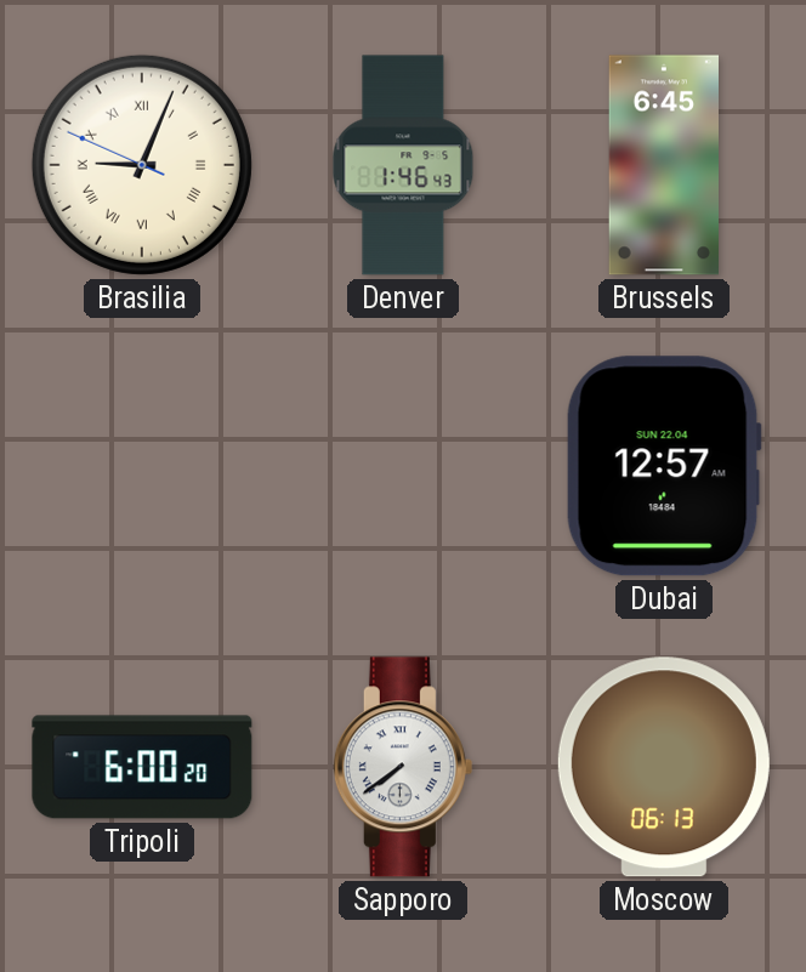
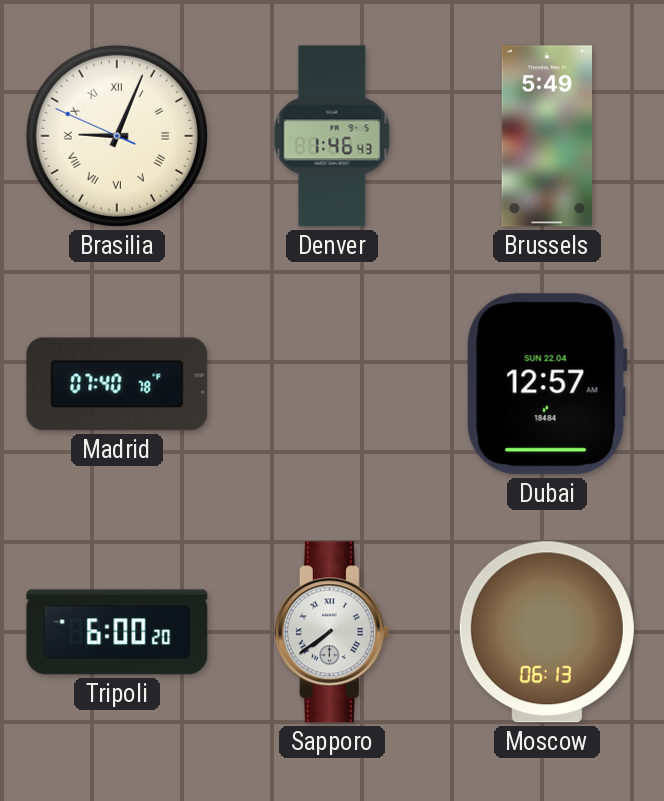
Brussels: 6:45 -> 5:49
Madrid: none -> 07:40
